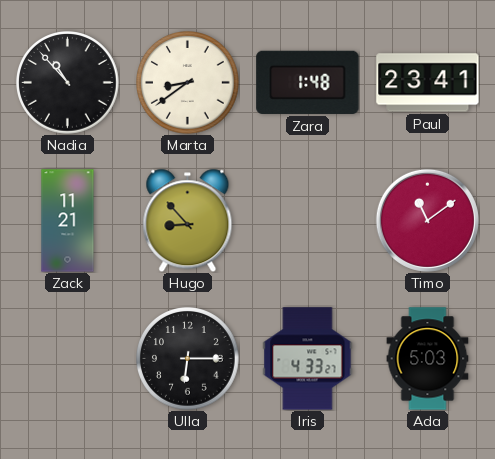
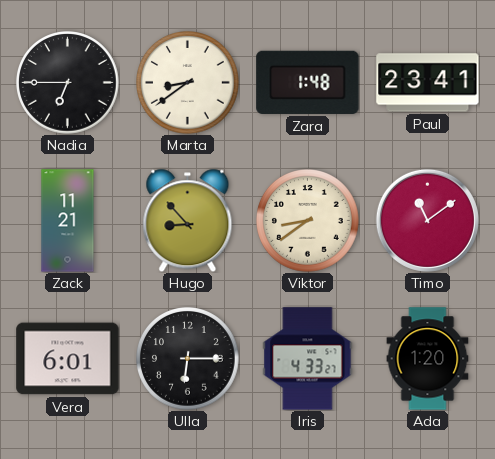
Nadia: 10:53 -> 6:45
Viktor: none -> 8:39
Vera: none -> 6:01
Ada: 5:03 -> 1:20
